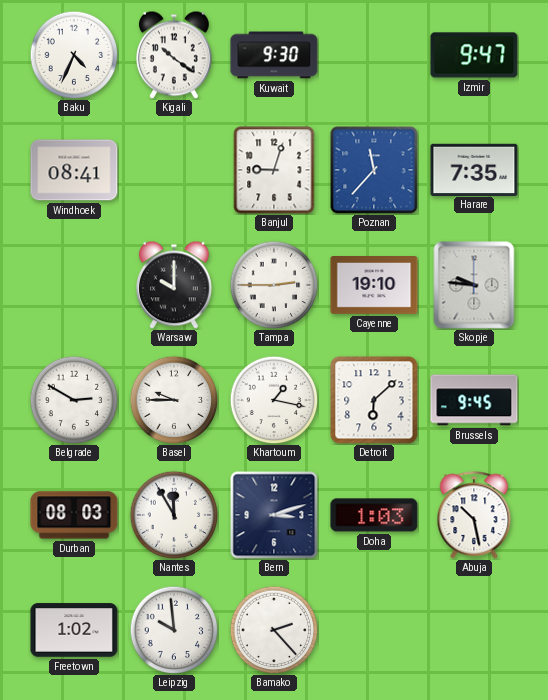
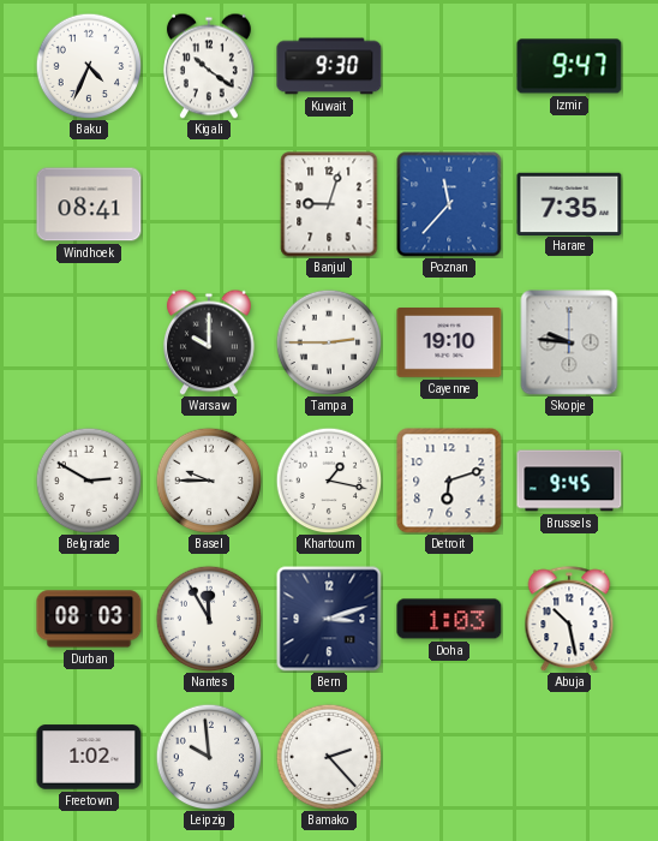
Detroit: 6:08 -> 6:12
